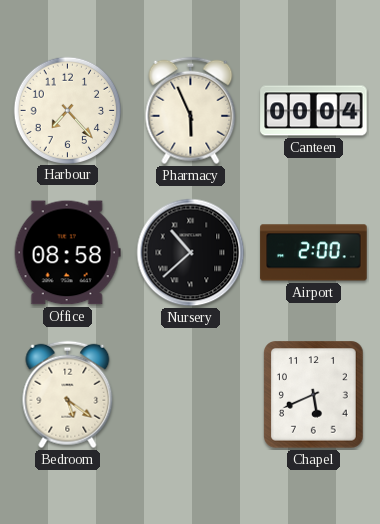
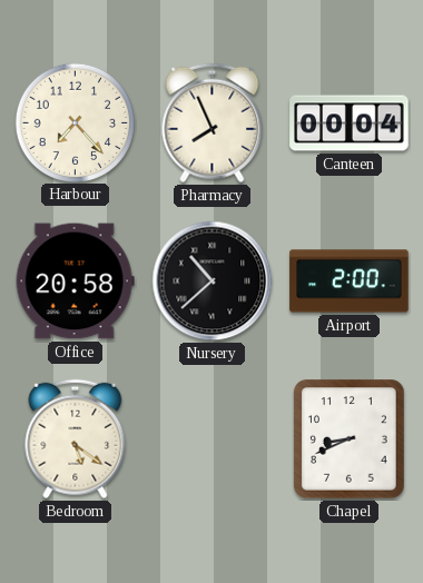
Pharmacy: 5:56 -> 7:56
Office: 08:58 -> 20:58
Chapel: 5:41 -> 8:41
